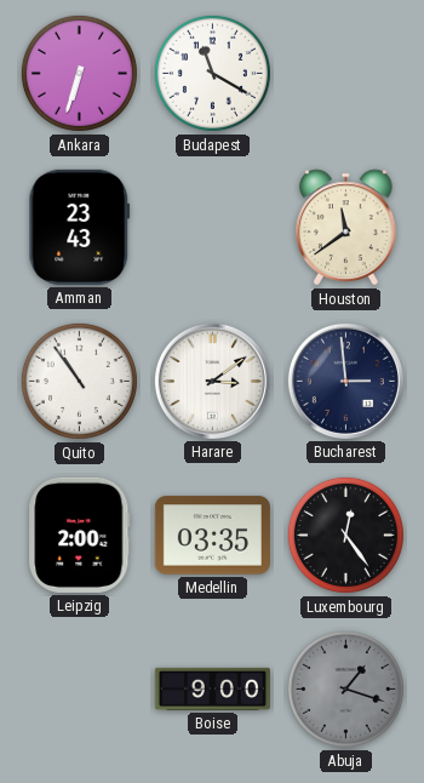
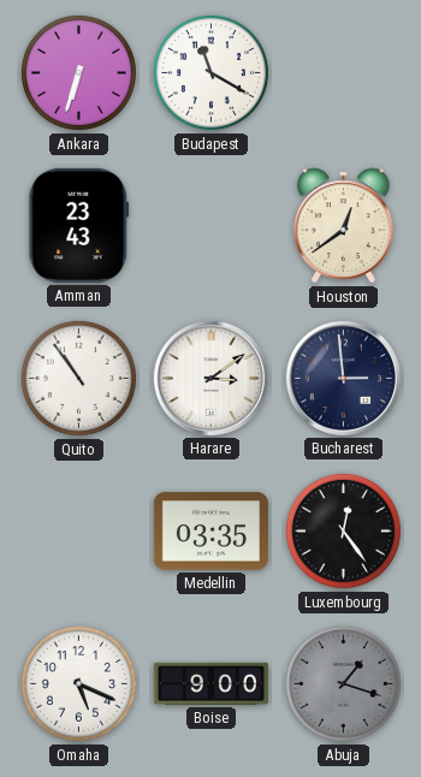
Houston: 11:39 -> 12:39
Leipzig: 2:00 -> none
Omaha: none -> 5:19
